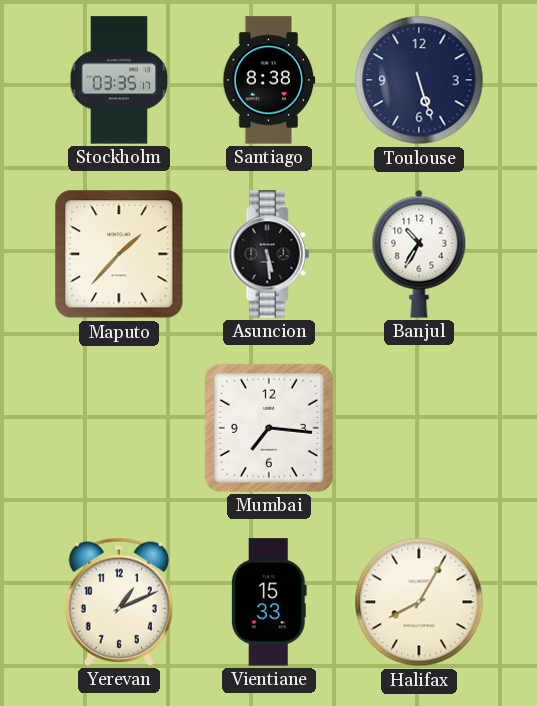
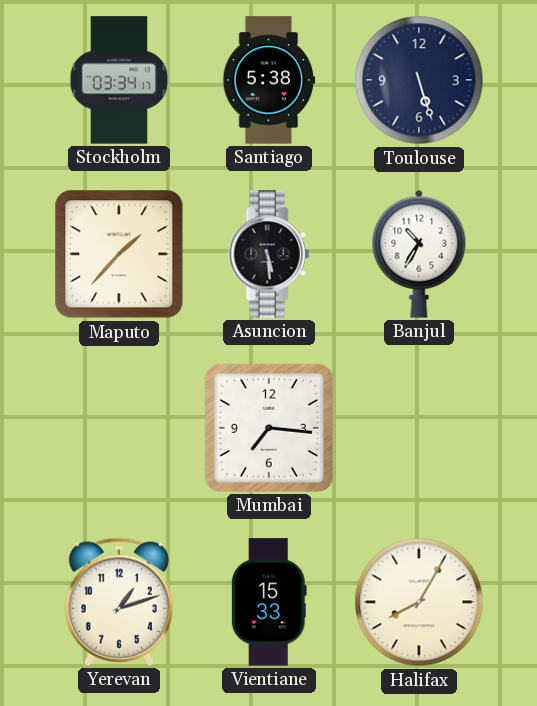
Stockholm: 03:35 -> 03:34
Santiago: 8:38 -> 5:38
Yerevan: 1:11 -> 1:12
